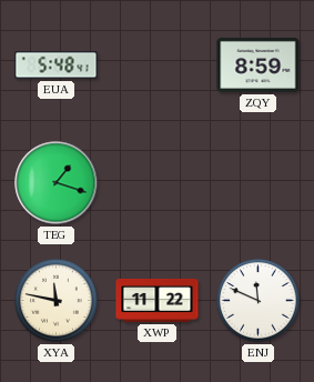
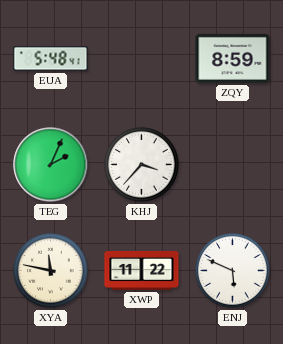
TEG: 1:18 -> 2:04
KHJ: none -> 3:37
ENJ: 11:49 -> 5:49
